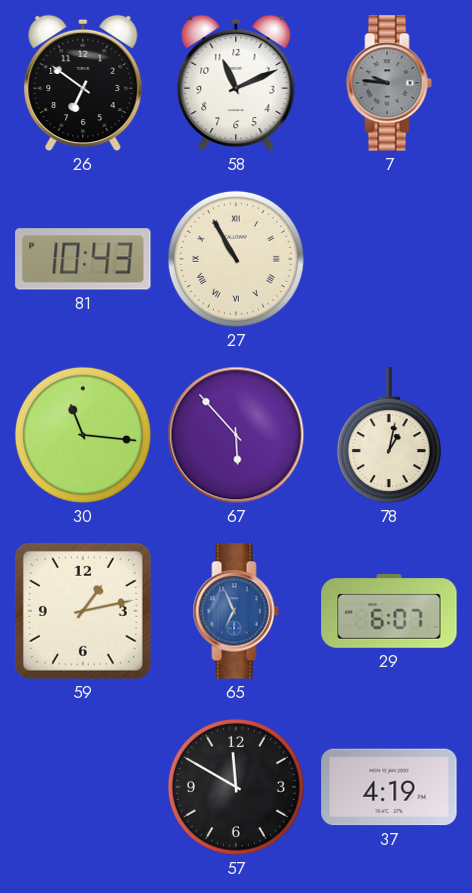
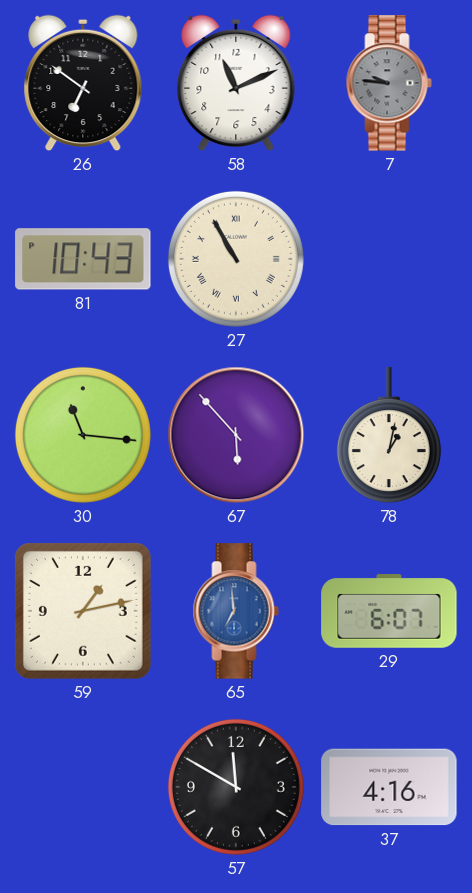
65: 6:56 -> 6:59
37: 4:19 -> 4:16
